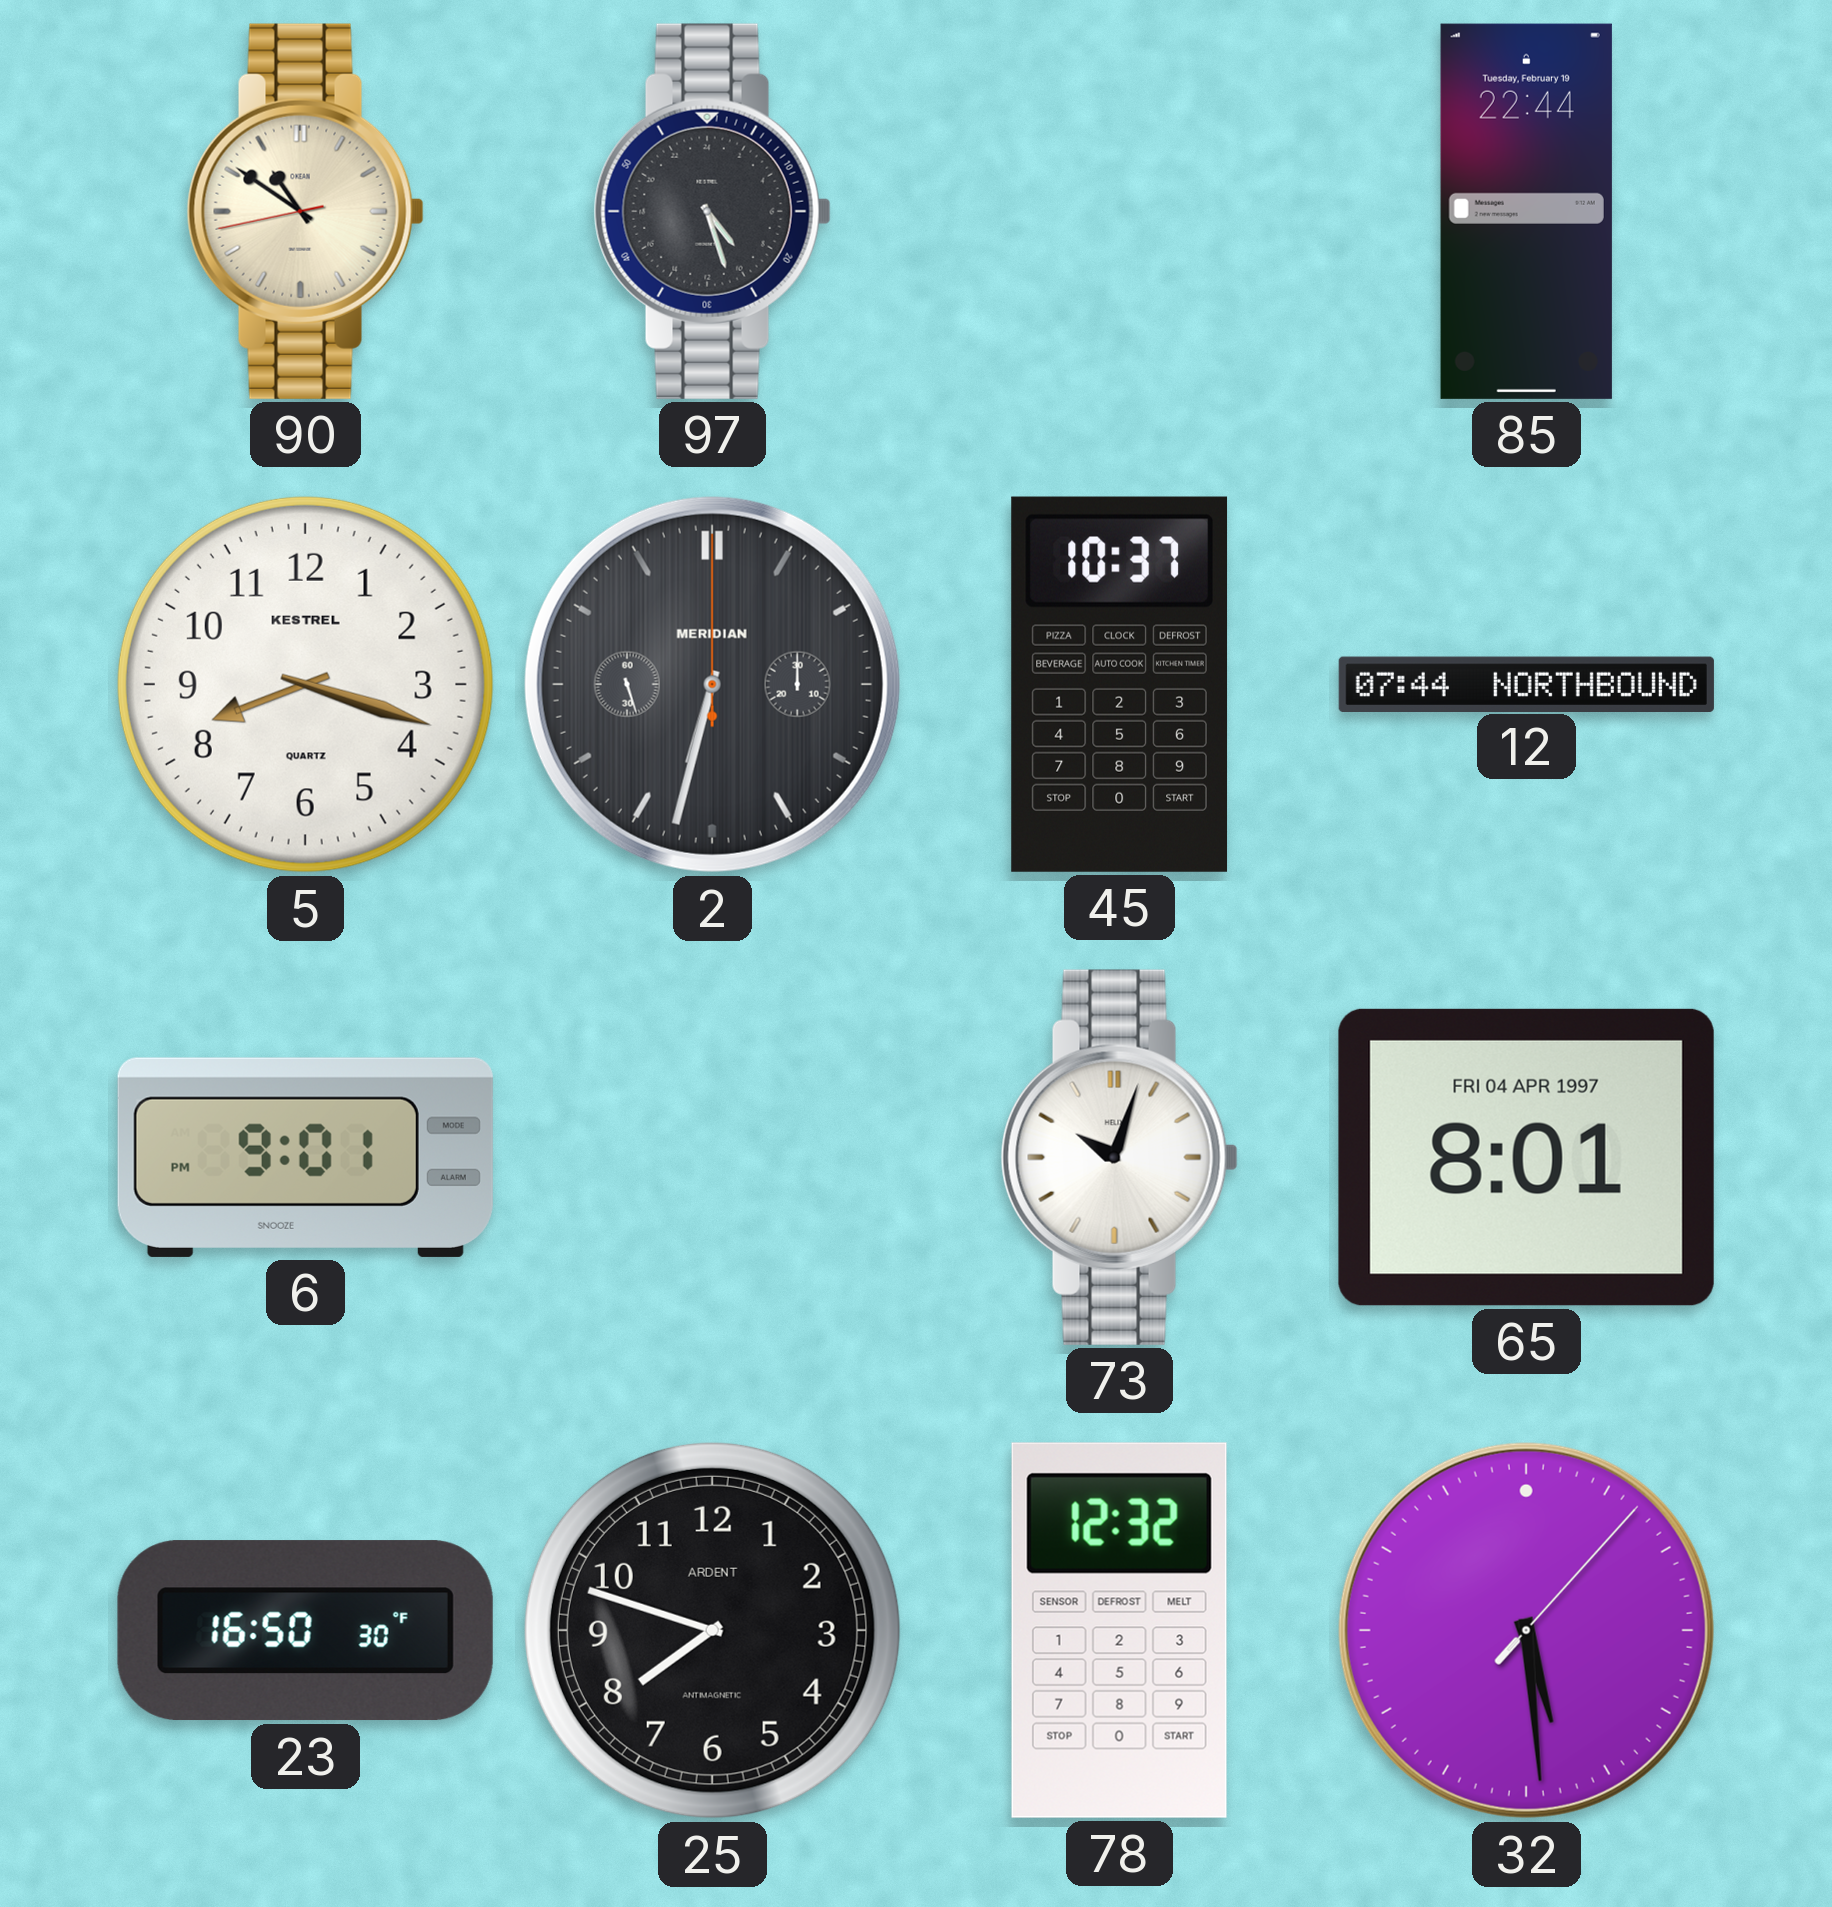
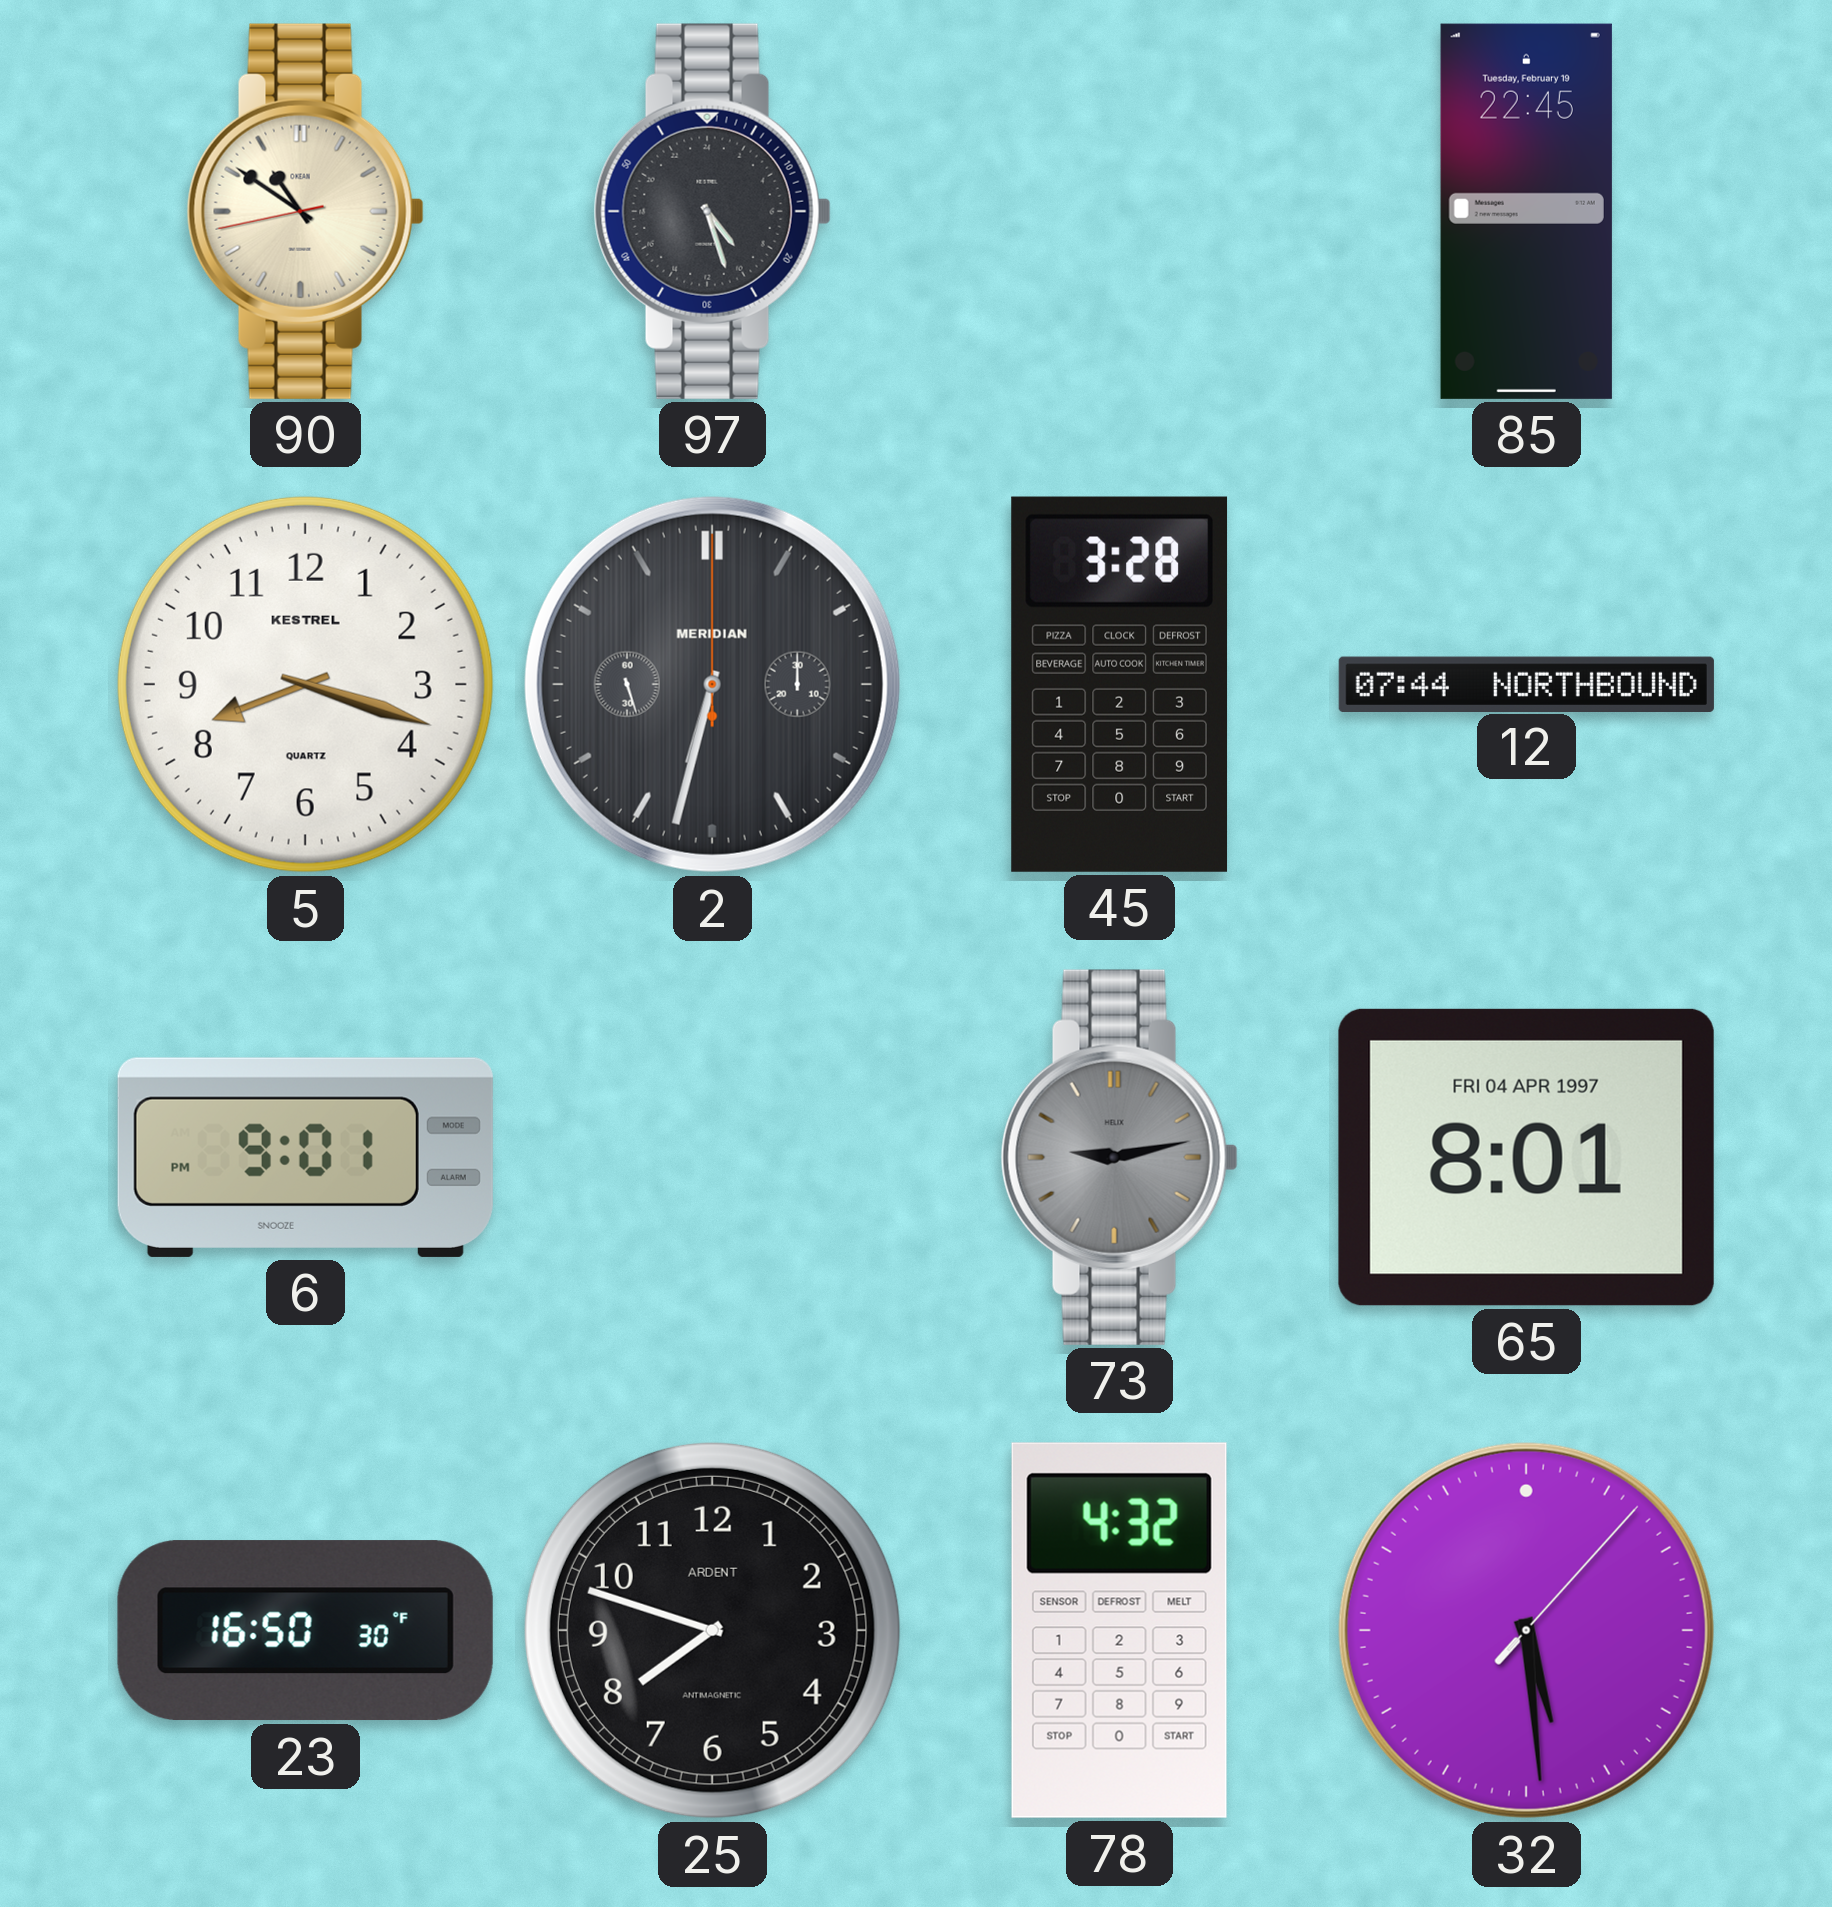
85: 22:44 -> 22:45
45: 10:37 -> 3:28
73: 10:03 -> 9:13
73 dial: white -> grey
78: 12:32 -> 4:32
